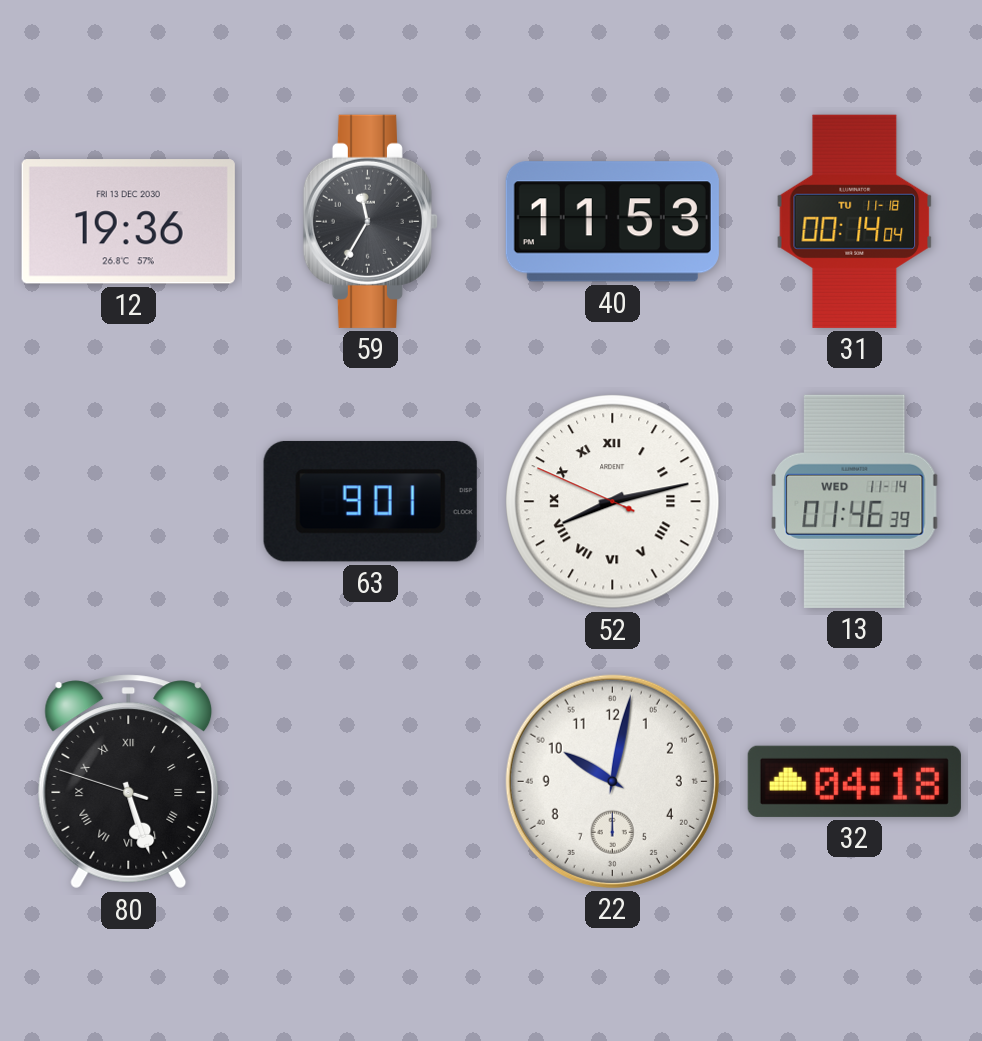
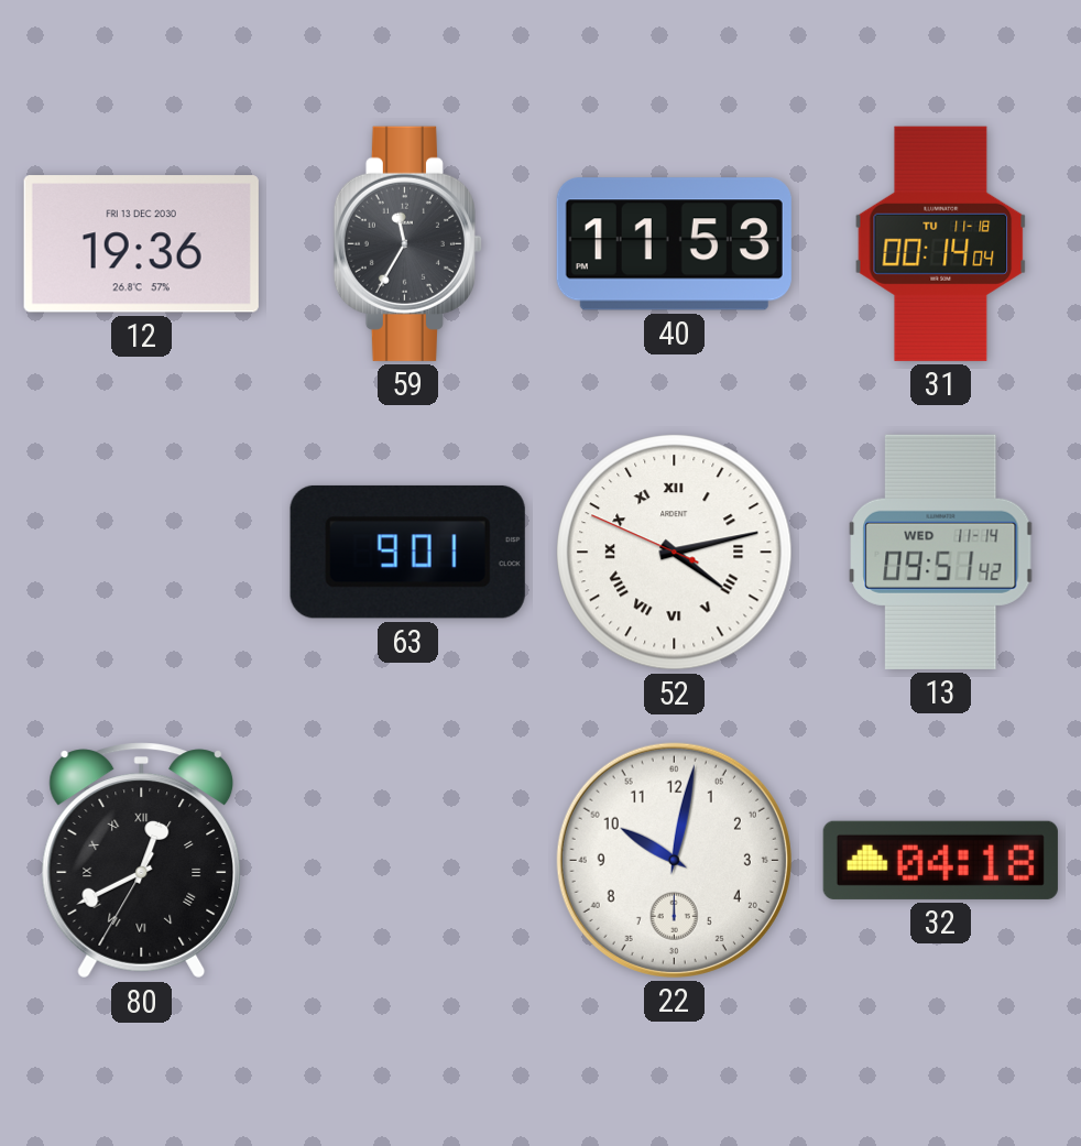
52: 8:12 -> 4:12
13: 01:46 -> 09:51
80: 5:26 -> 12:40
